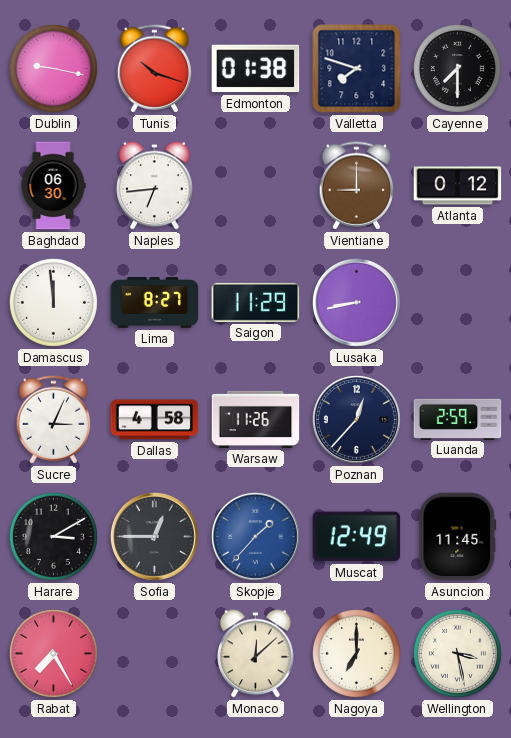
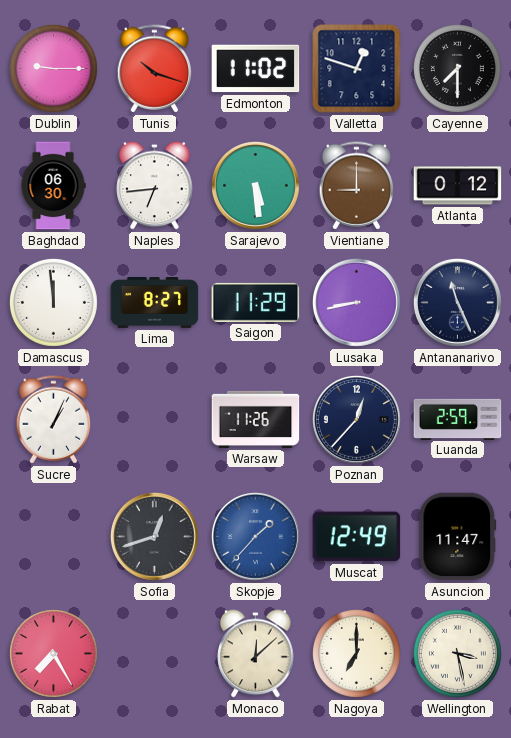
Dublin: 9:17 -> 9:15
Edmonton: 01:38 -> 11:02
Valletta: 7:48 -> 12:48
Sarajevo: none -> 5:29
Antananarivo: none -> 11:26
Sucre: 3:04 -> 1:04
Dallas: 4:58 -> none
Harare: 3:10 -> none
Sofia: 12:45 -> 12:42
Asuncion: 11:45 -> 11:47
